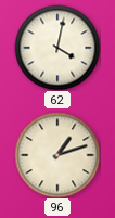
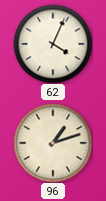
62: 4:02 -> 4:04
